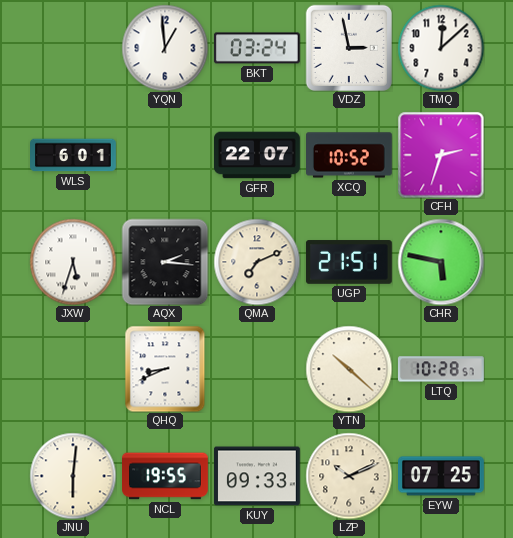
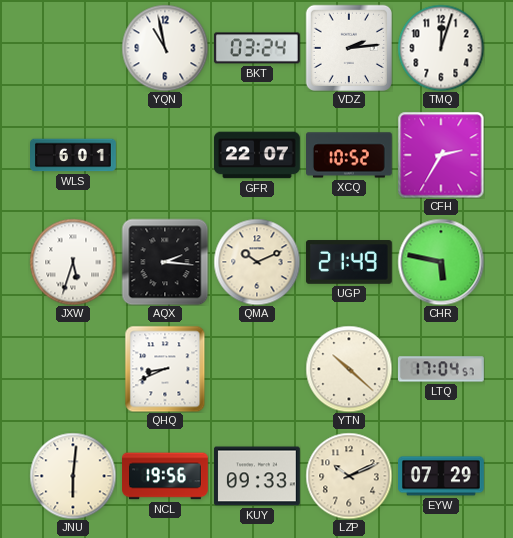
YQN: 12:59 -> 10:58
VDZ: 2:58 -> 2:14
TMQ: 12:08 -> 12:03
CFH: 2:33 -> 2:35
QMA: 7:11 -> 10:11
UGP: 21:51 -> 21:49
LTQ: 10:28 -> 17:04
NCL: 19:55 -> 19:56
EYW: 07:25 -> 07:29
